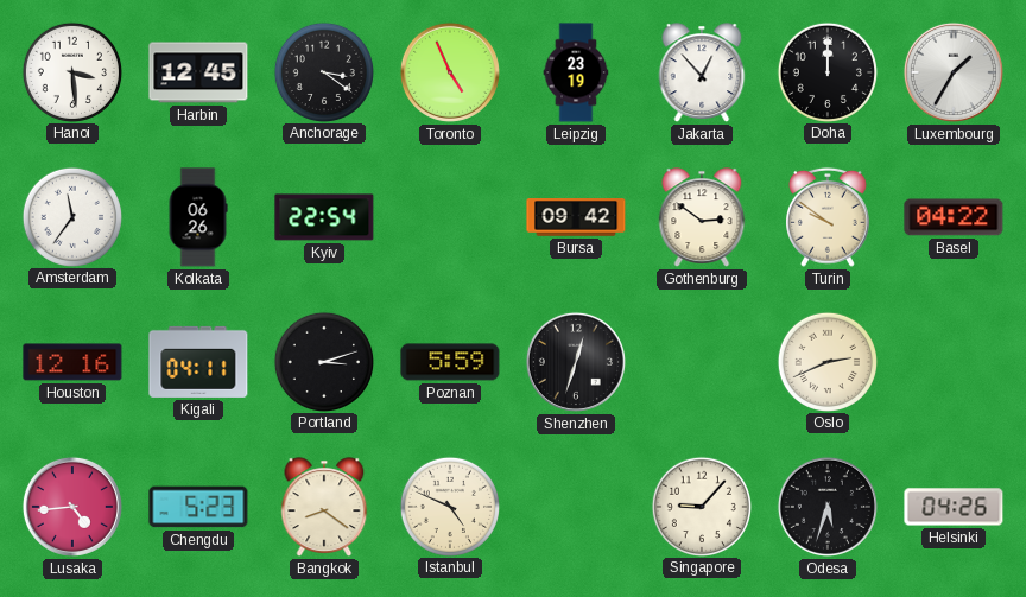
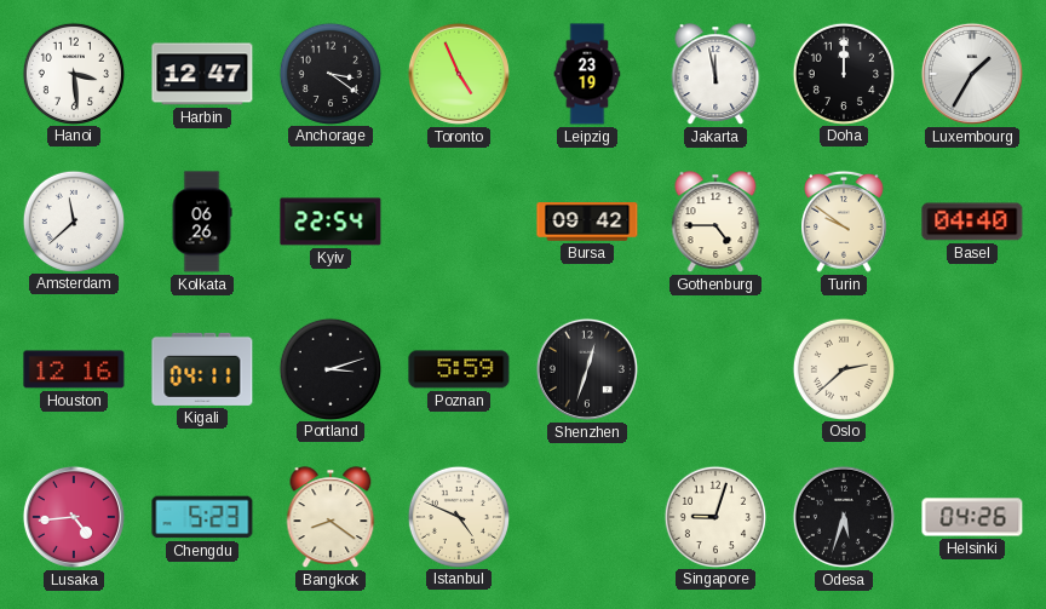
Harbin: 12:45 -> 12:47
Jakarta: 12:53 -> 11:58
Amsterdam: 11:36 -> 11:38
Gothenburg: 2:51 -> 4:45
Basel: 04:22 -> 04:40
Oslo: 2:41 -> 2:38
Singapore: 9:07 -> 9:03
